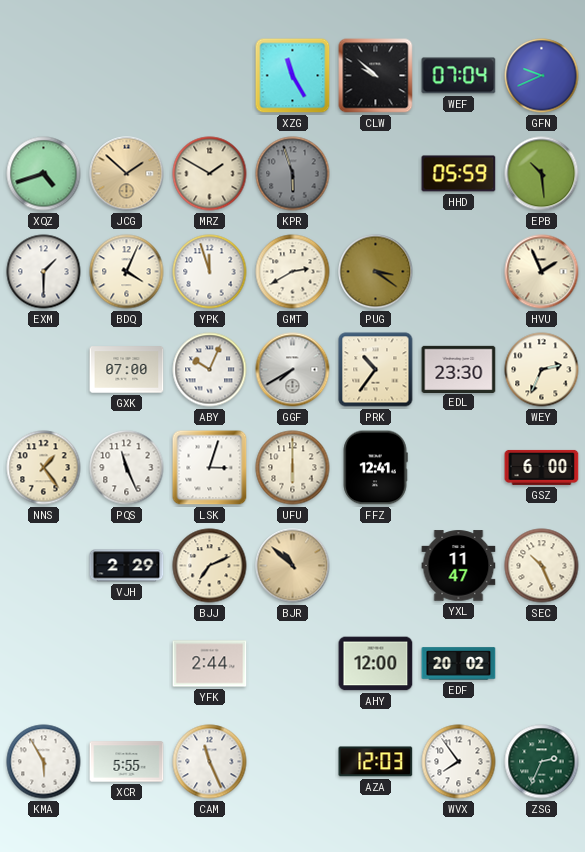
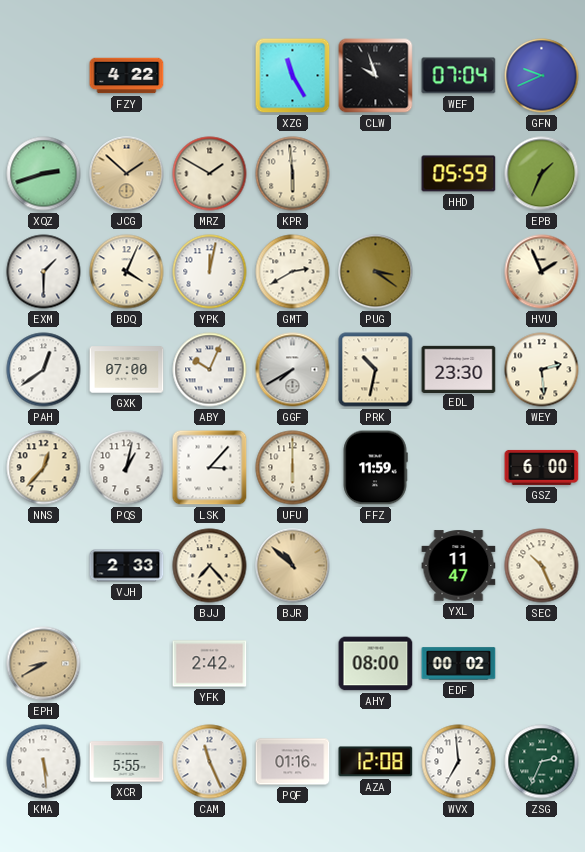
FZY: none -> 4:22
CLW: 9:52 -> 9:57
XQZ: 4:42 -> 2:42
KPR: 5:57 -> 5:59
KPR dial: grey -> cream
EPB: 10:29 -> 1:34
YPK: 11:57 -> 12:02
PAH: none -> 12:39
PRK: 10:36 -> 10:32
WEY: 2:34 -> 2:29
NNS: 1:24 -> 12:37
PQS: 11:26 -> 1:02
LSK: 3:03 -> 3:07
FFZ: 12:41 -> 11:59
VJH: 2:29 -> 2:33
BJJ: 7:11 -> 7:23
EPH: none -> 8:40
YFK: 2:44 -> 2:42
AHY: 12:00 -> 08:00
EDF: 20:02 -> 00:02
KMA: 5:55 -> 5:29
PQF: none -> 01:16
AZA: 12:03 -> 12:08
WVX: 7:54 -> 6:59
